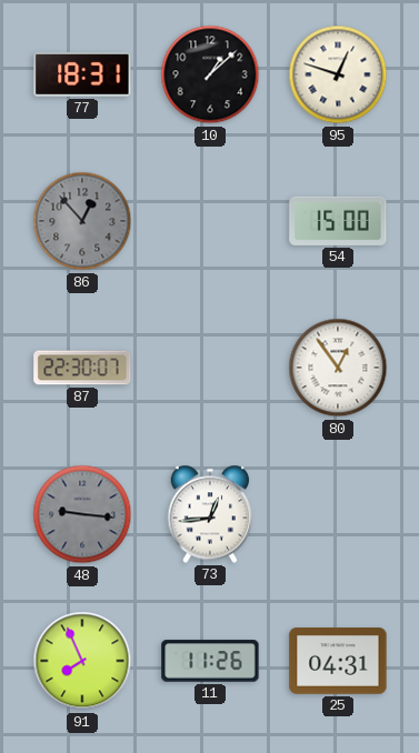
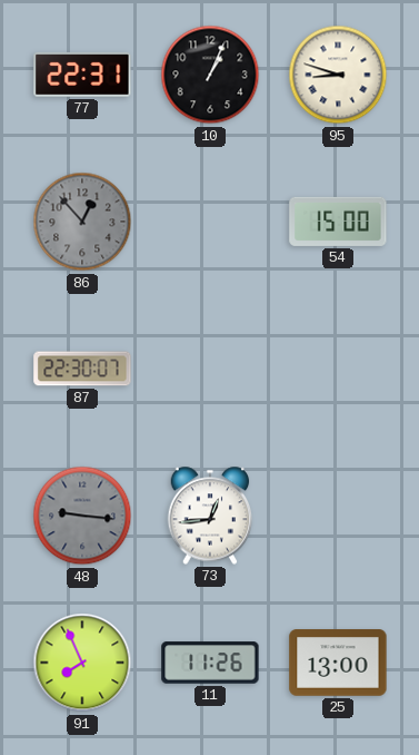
77: 18:31 -> 22:31
10: 1:08 -> 1:04
95: 12:48 -> 8:48
80: 12:54 -> none
25: 04:31 -> 13:00
